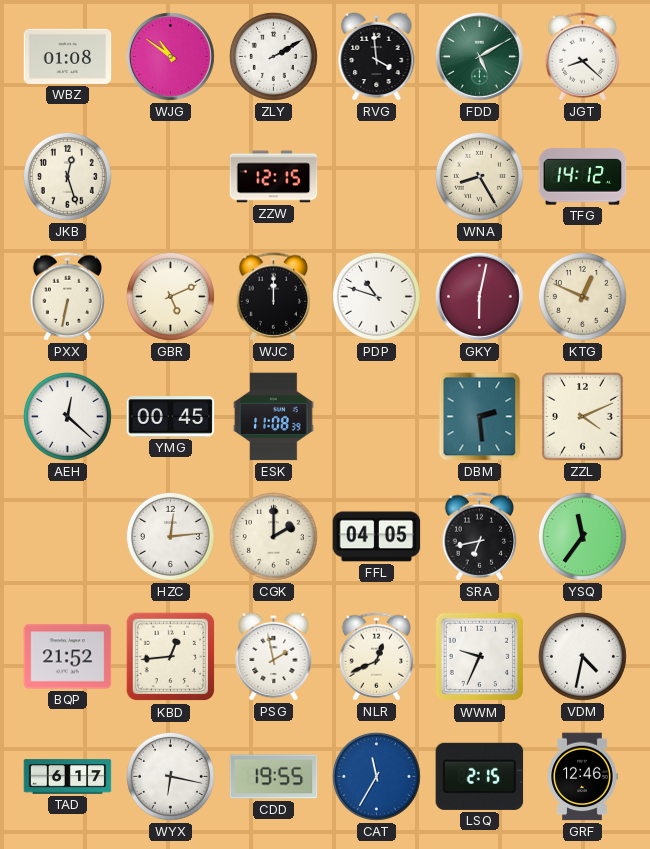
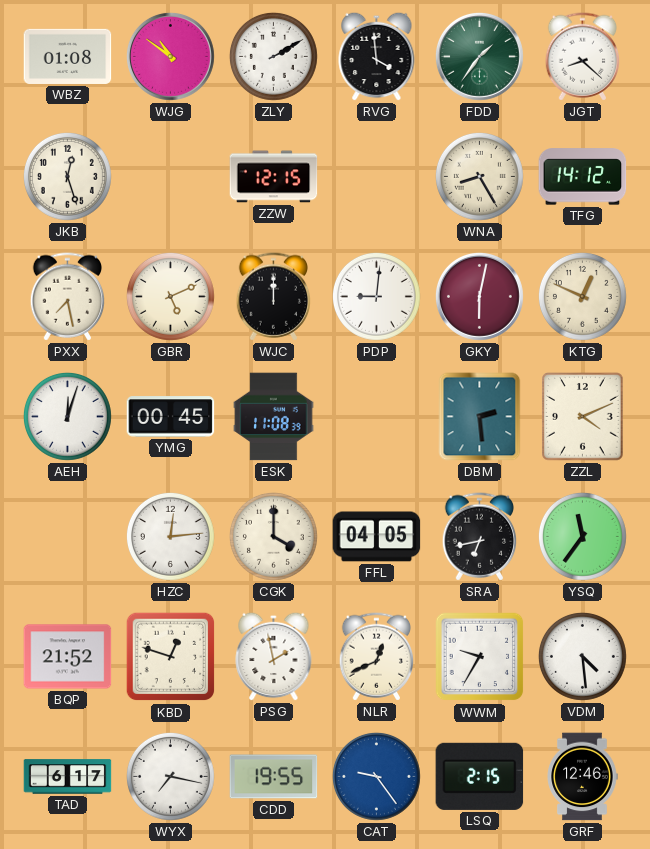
FDD: 5:10 -> 1:36
PXX: 6:32 -> 7:28
PDP: 10:48 -> 9:01
AEH: 12:22 -> 12:03
CGK: 2:00 -> 4:00
KBD: 12:44 -> 12:48
WWM: 9:34 -> 9:35
VDM: 4:32 -> 4:29
WYX: 6:17 -> 7:17
CAT: 11:35 -> 9:24
